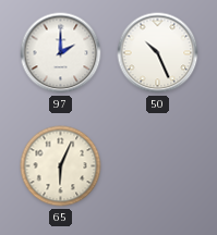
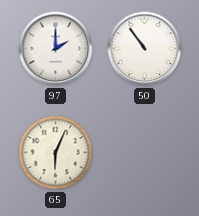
50: 10:26 -> 10:54
